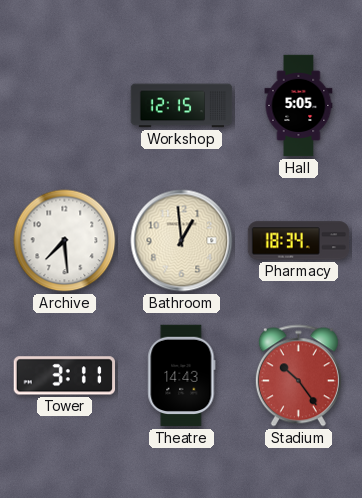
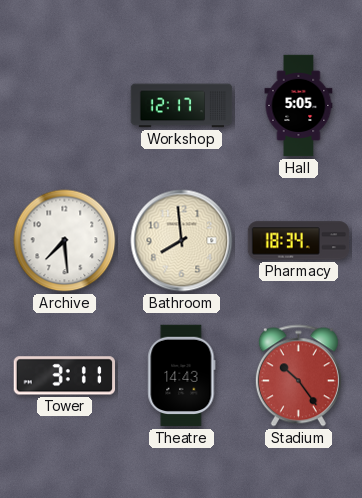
Workshop: 12:15 -> 12:17
Bathroom: 12:59 -> 7:59
